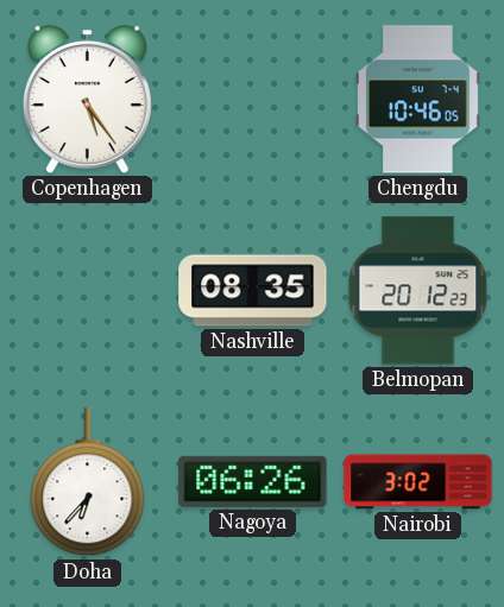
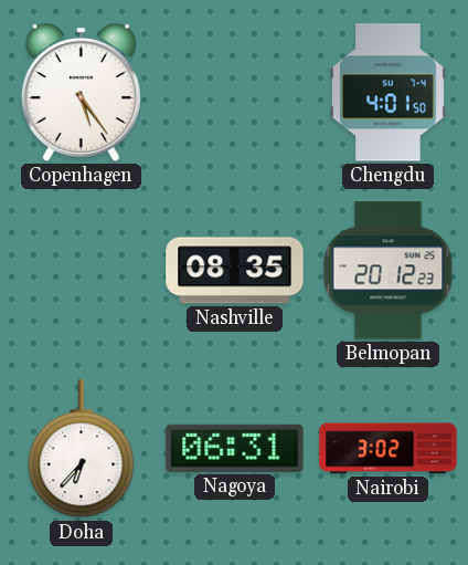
Chengdu: 10:46 -> 4:01
Nagoya: 06:26 -> 06:31
